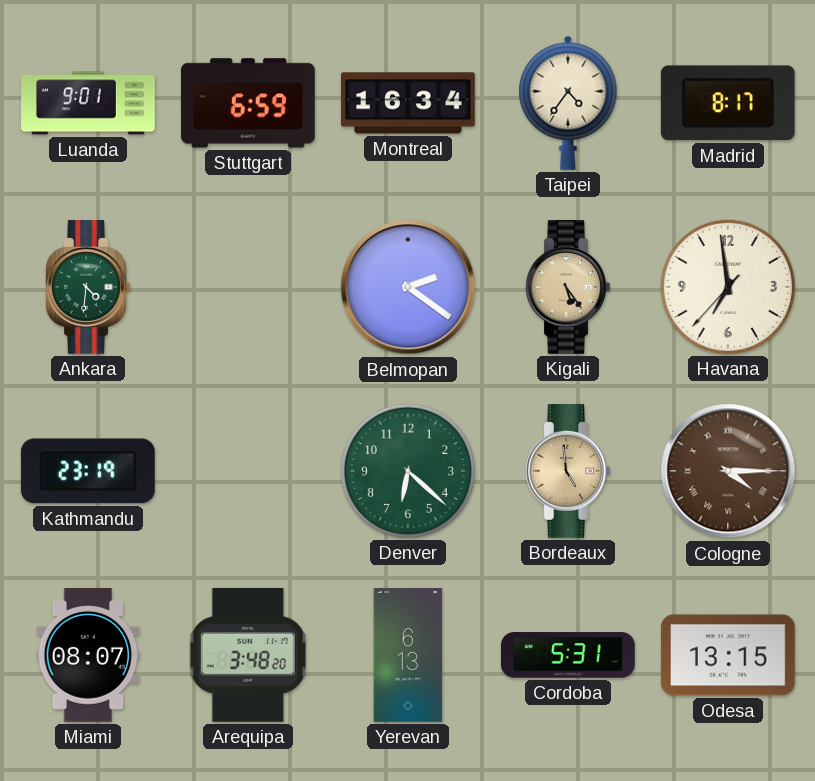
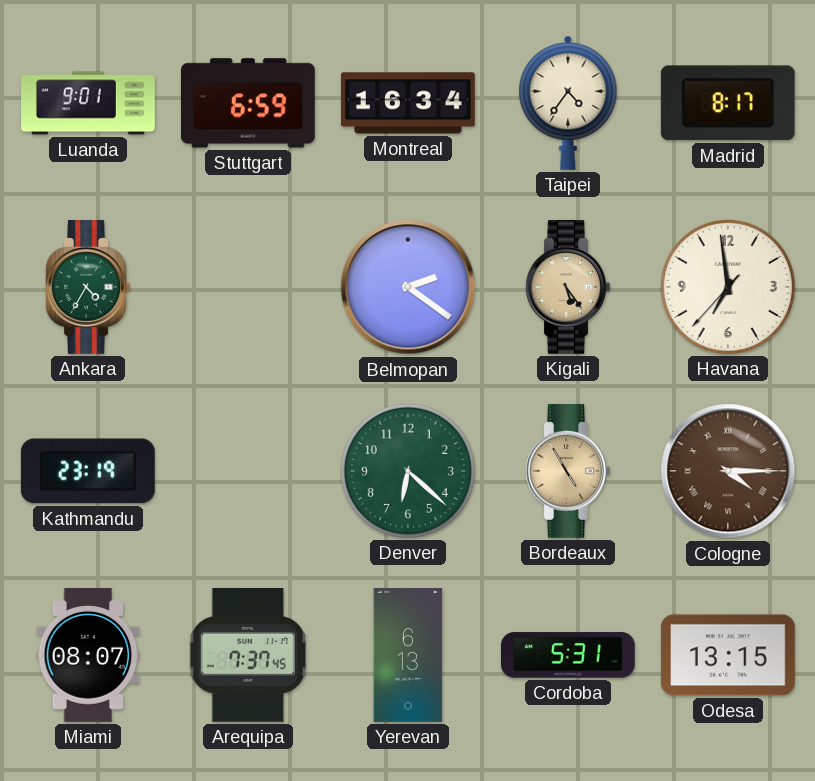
Ankara: 4:31 -> 4:35
Bordeaux: 4:59 -> 4:55
Arequipa: 3:48 -> 7:37
